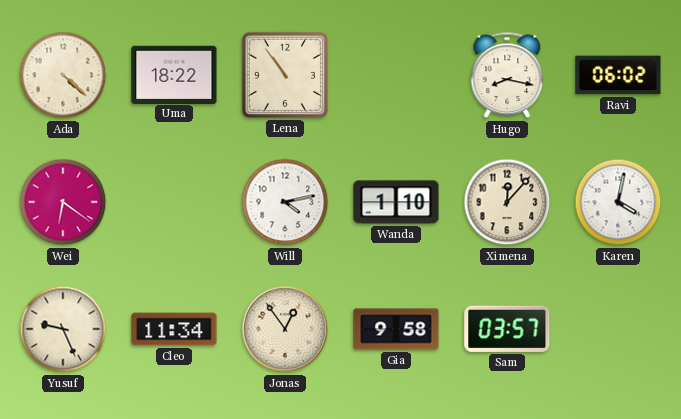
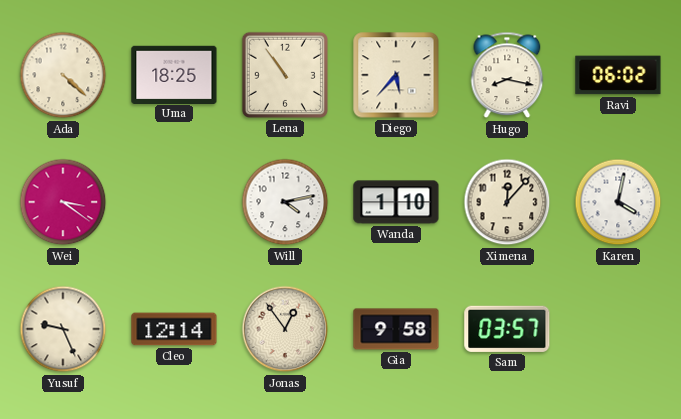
Uma: 18:22 -> 18:25
Diego: none -> 5:37
Wei: 6:21 -> 3:21
Cleo: 11:34 -> 12:14
